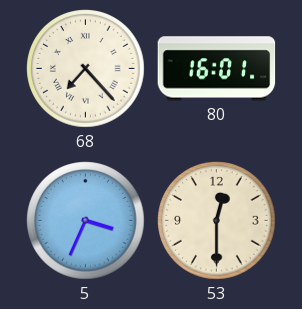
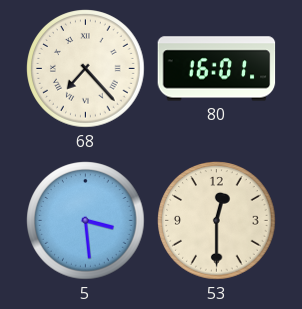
5: 3:34 -> 3:29
